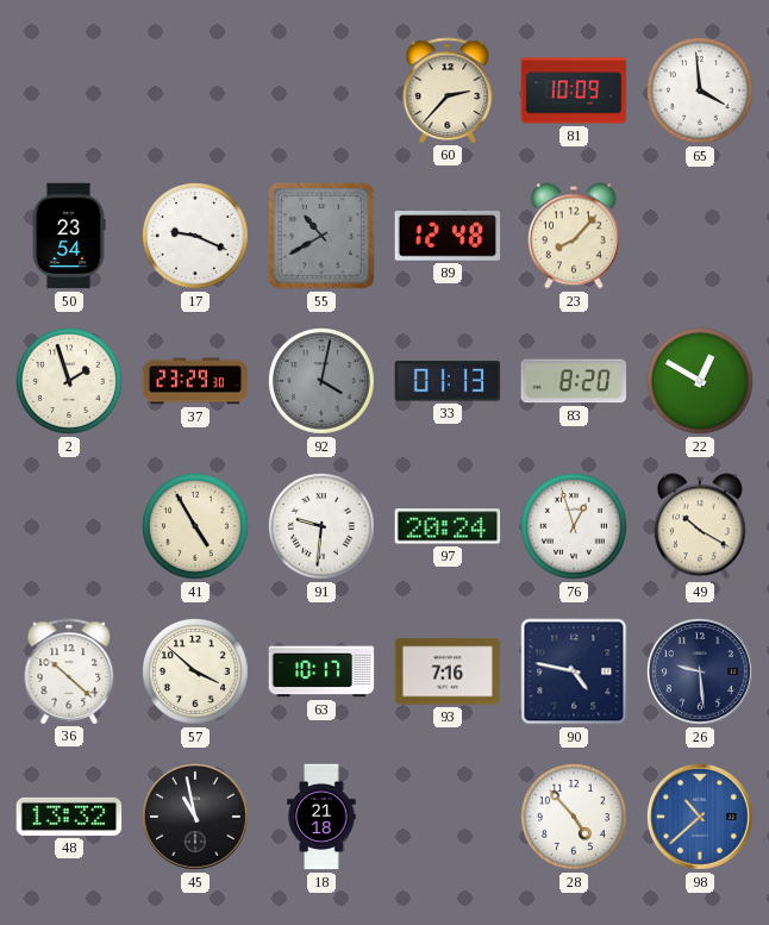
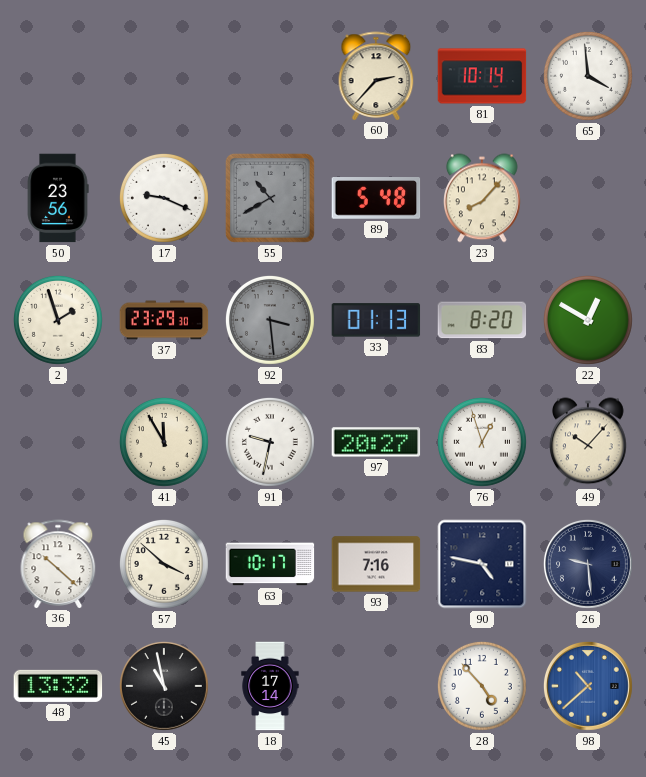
81: 10:09 -> 10:14
50: 23:54 -> 23:56
89: 12:48 -> 5:48
92: 4:02 -> 3:29
41: 4:55 -> 11:55
91: 9:31 -> 9:32
97: 20:24 -> 20:27
49: 10:20 -> 10:07
18: 21:18 -> 17:14
